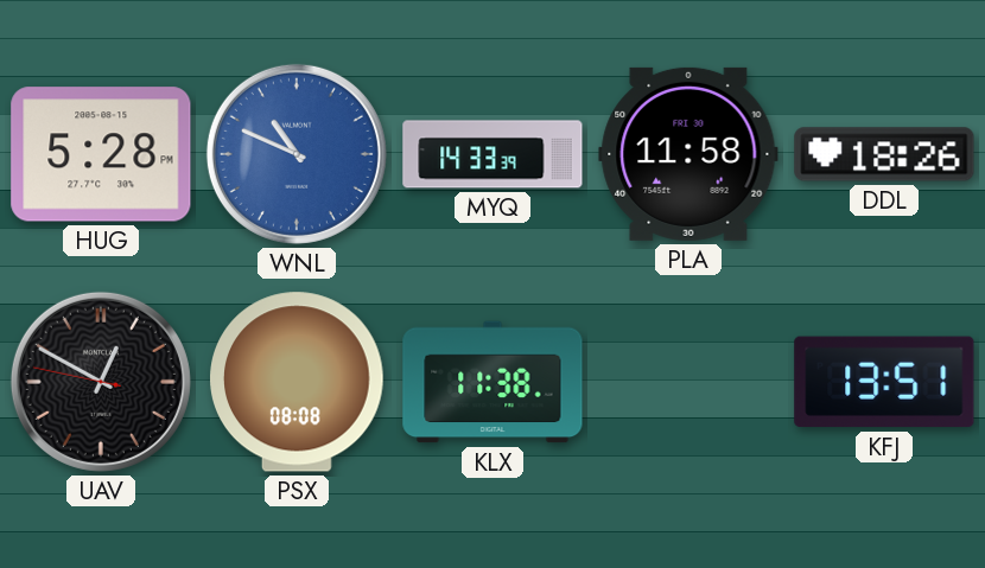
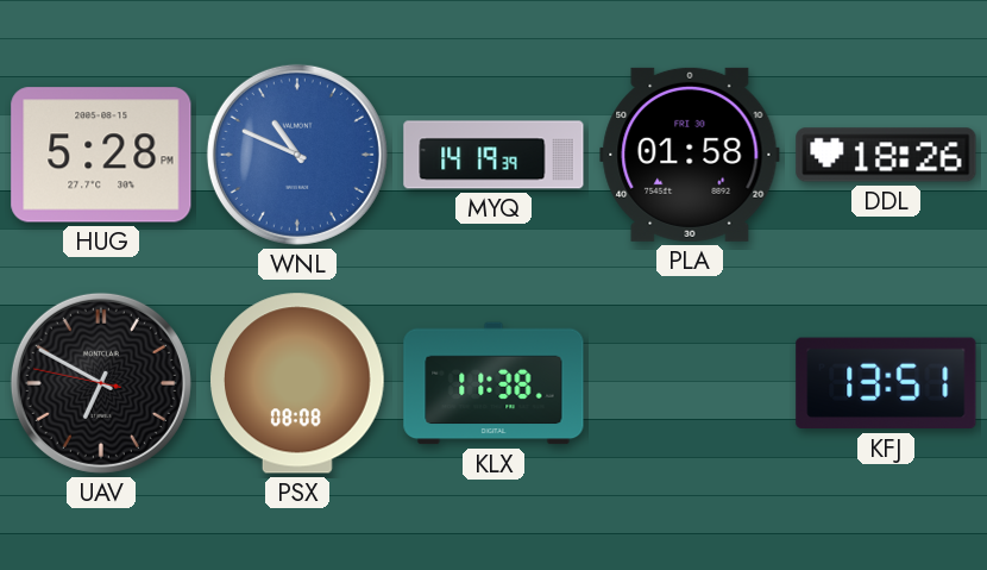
MYQ: 14:33 -> 14:19
PLA: 11:58 -> 01:58
UAV: 12:49 -> 6:49
